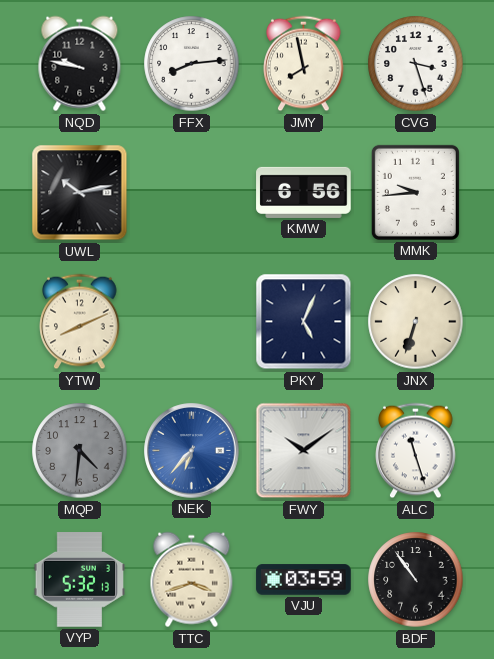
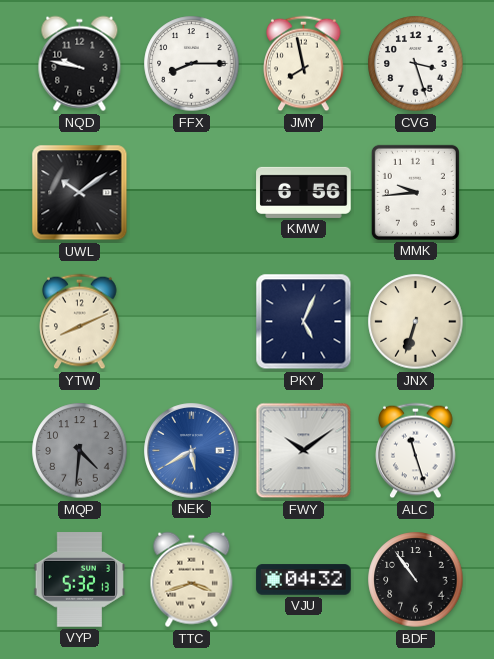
FFX: 8:14 -> 8:15
UWL: 10:13 -> 10:09
NEK: 6:37 -> 5:40
VJU: 03:59 -> 04:32
